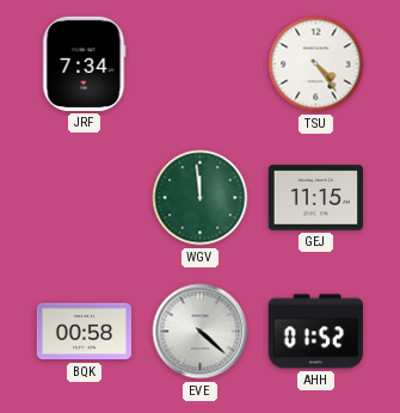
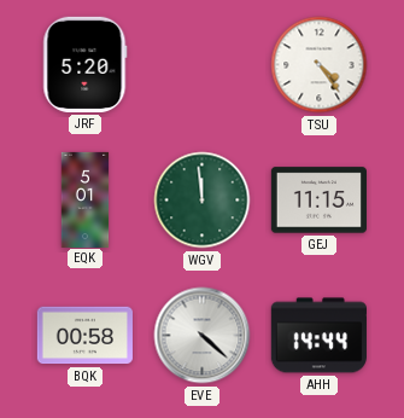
JRF: 7:34 -> 5:20
EQK: none -> 5:01
AHH: 01:52 -> 14:44
